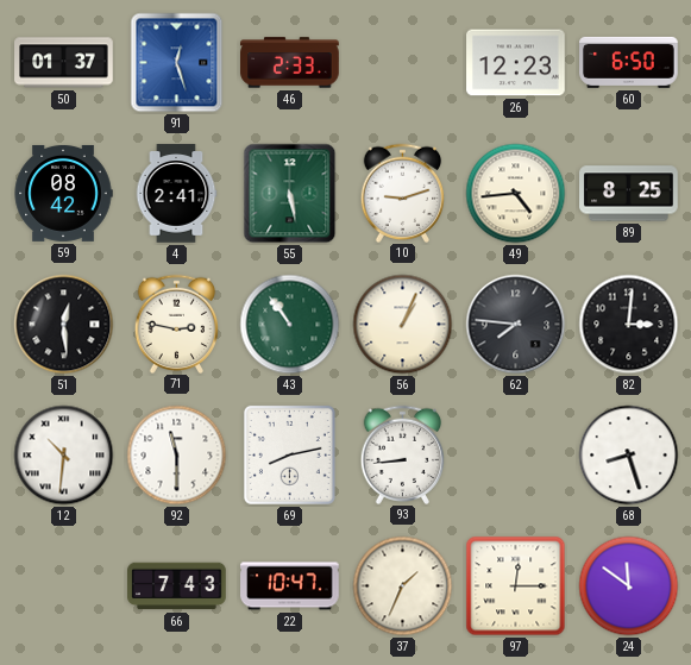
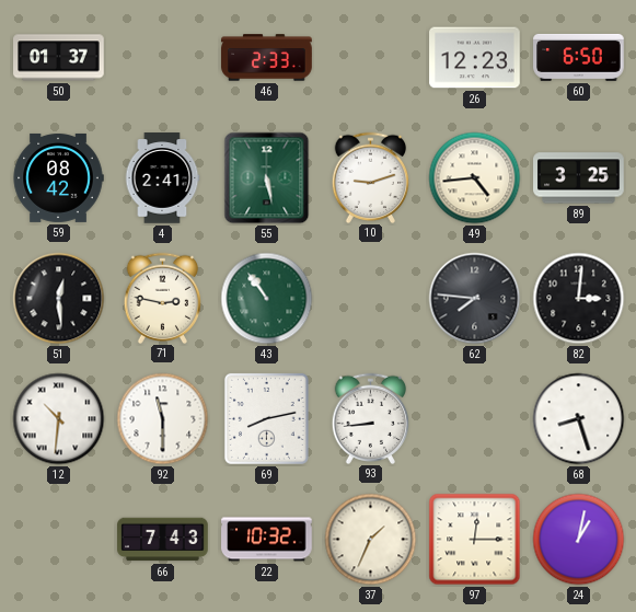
91: 12:27 -> none
89: 8:25 -> 3:25
56: 1:04 -> none
22: 10:47 -> 10:32
24: 11:51 -> 1:02
